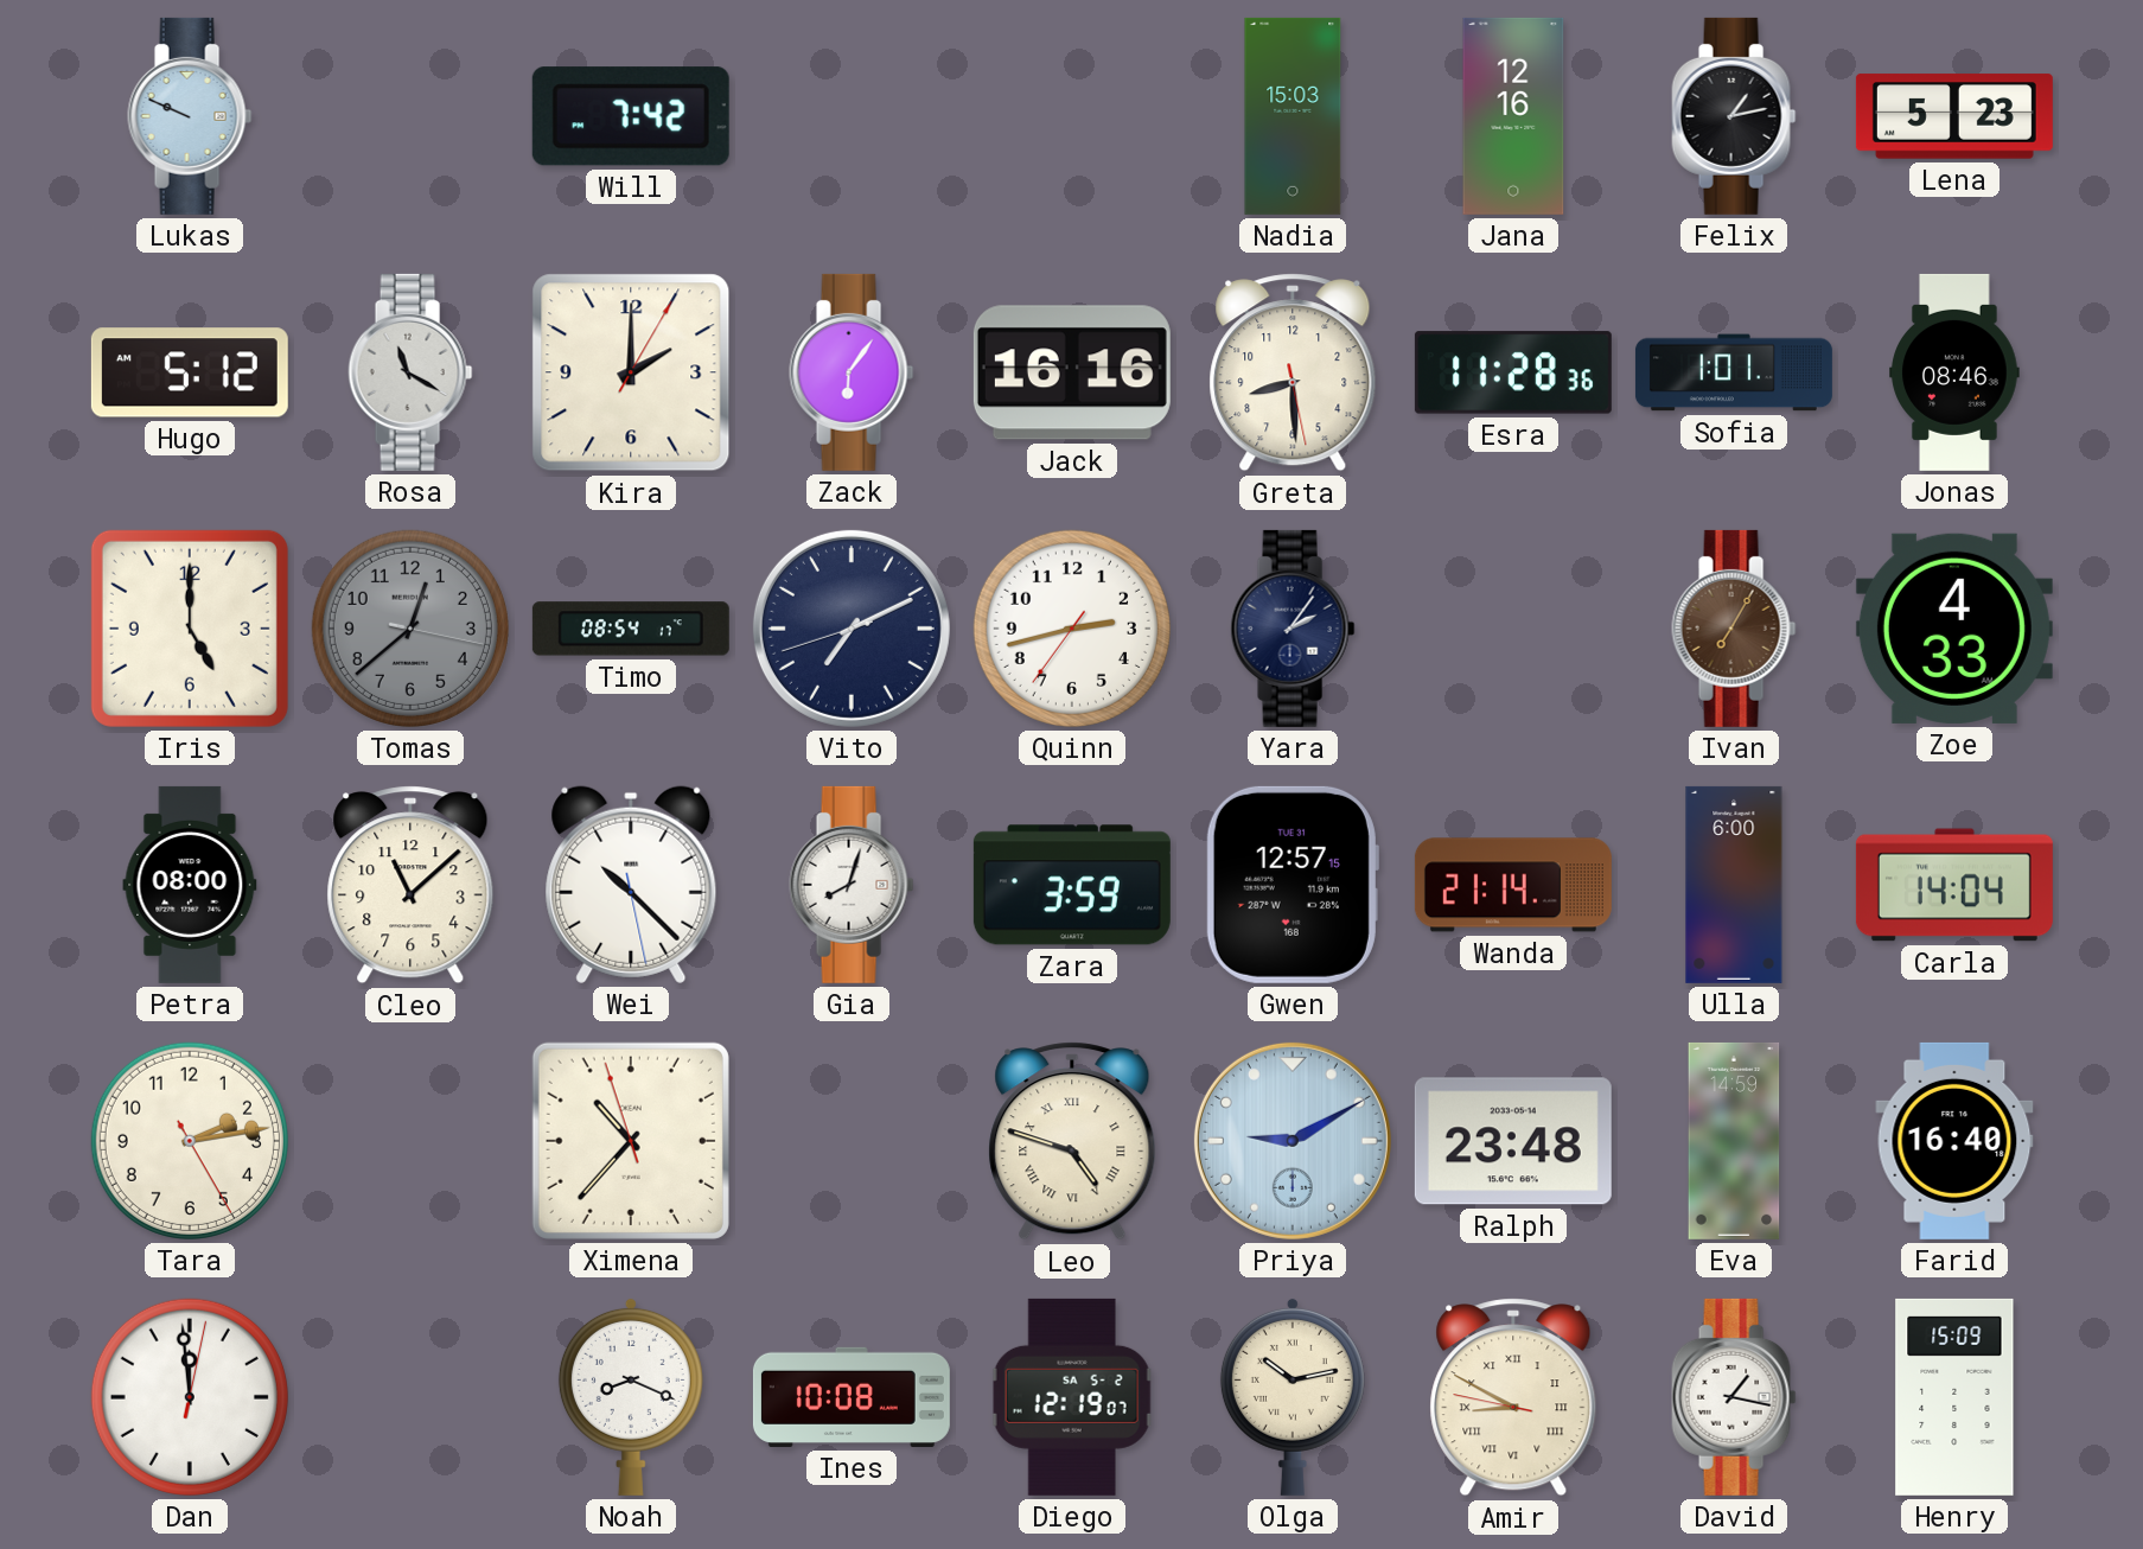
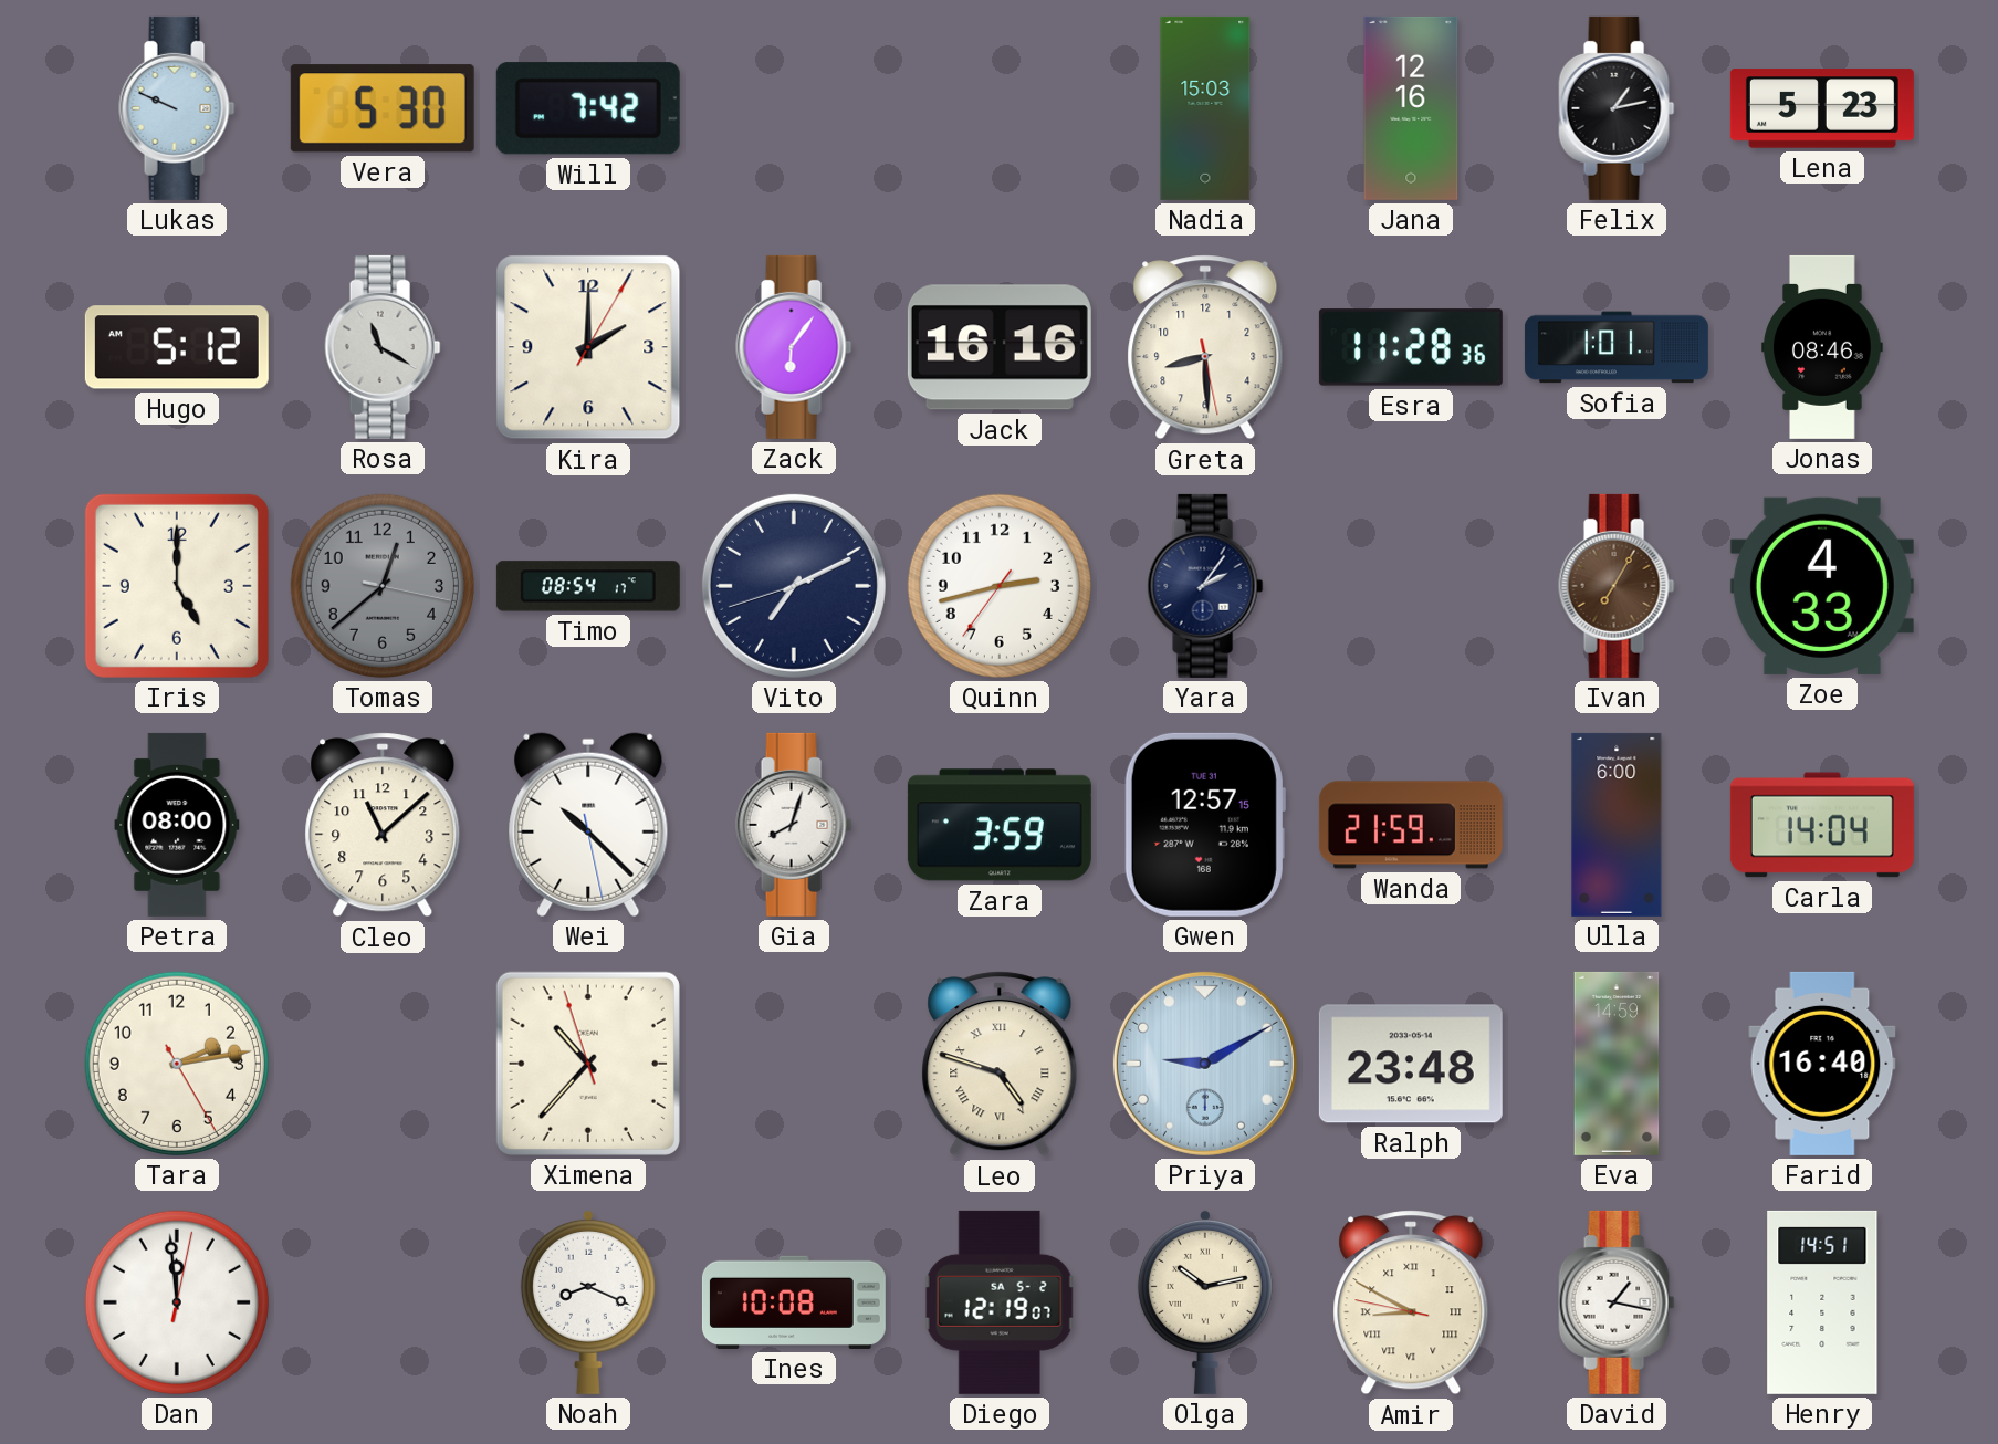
Vera: none -> 5:30
Wanda: 21:14 -> 21:59
Henry: 15:09 -> 14:51
